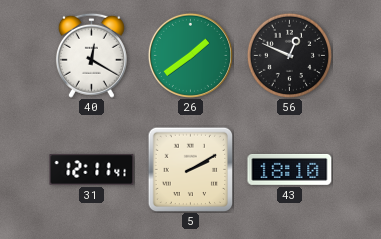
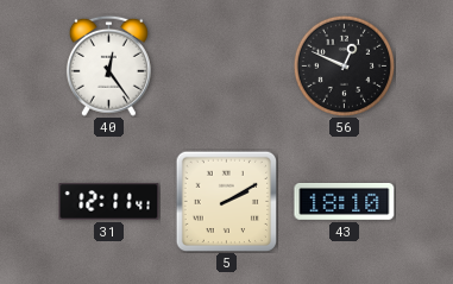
40: 12:20 -> 12:24
26: 1:39 -> none
